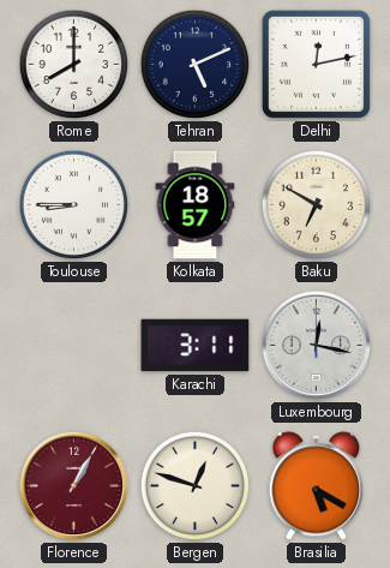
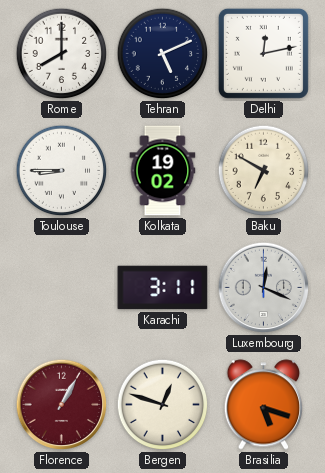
Kolkata: 18:57 -> 19:02
Luxembourg: 12:17 -> 12:19
Brasilia: 5:20 -> 5:18
